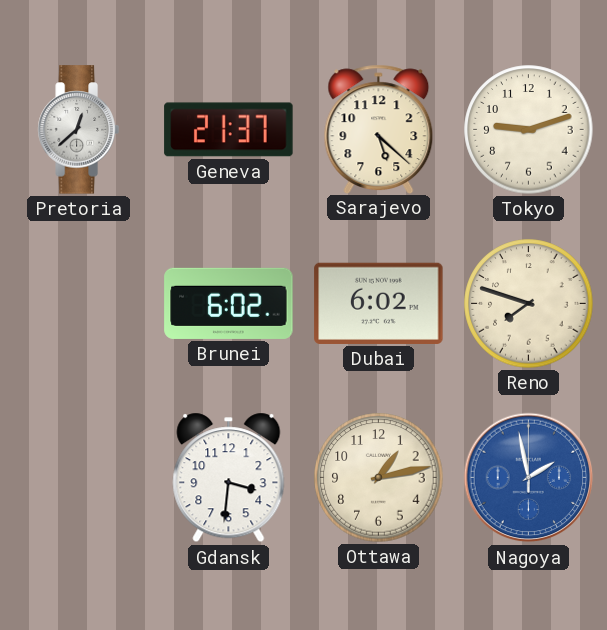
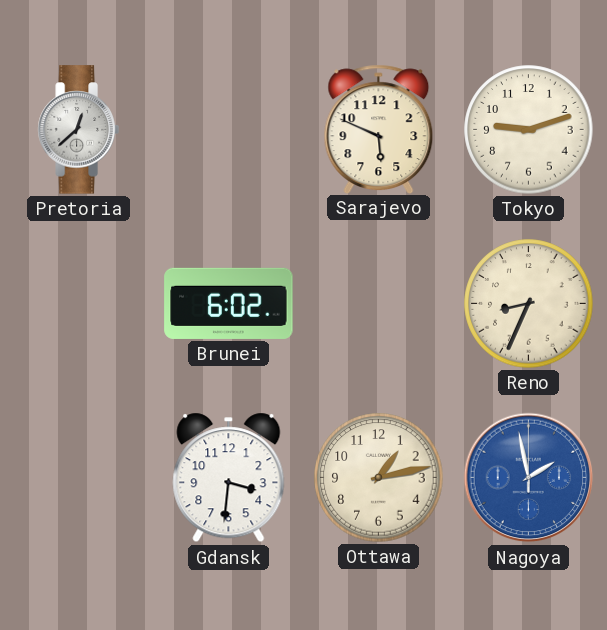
Geneva: 21:37 -> none
Sarajevo: 5:22 -> 5:49
Dubai: 6:02 -> none
Reno: 7:48 -> 8:34
